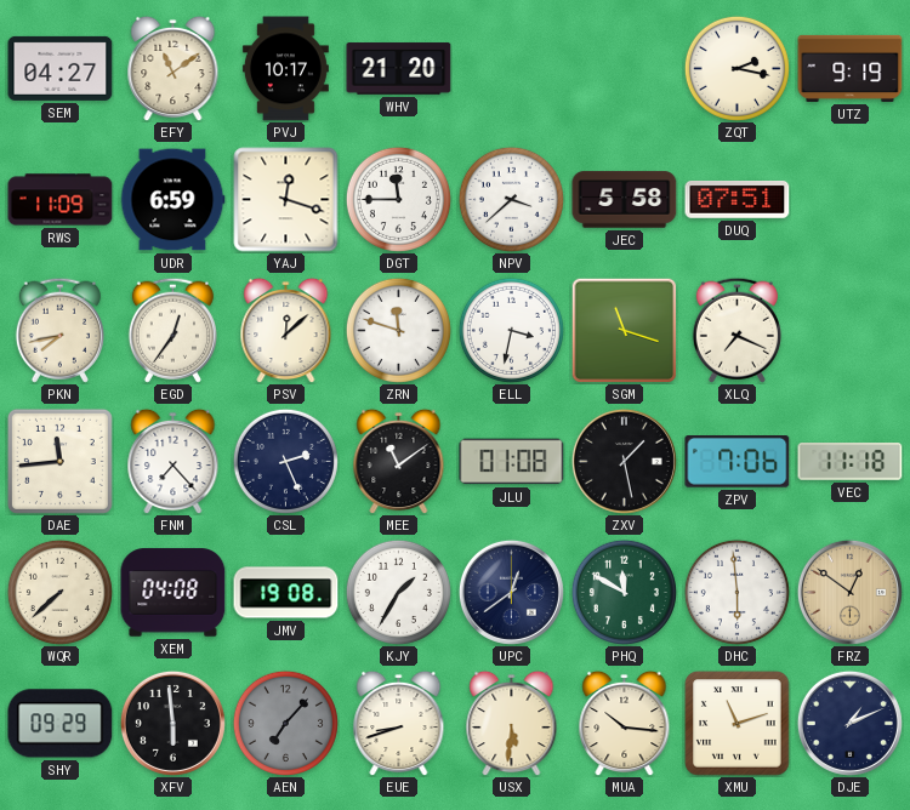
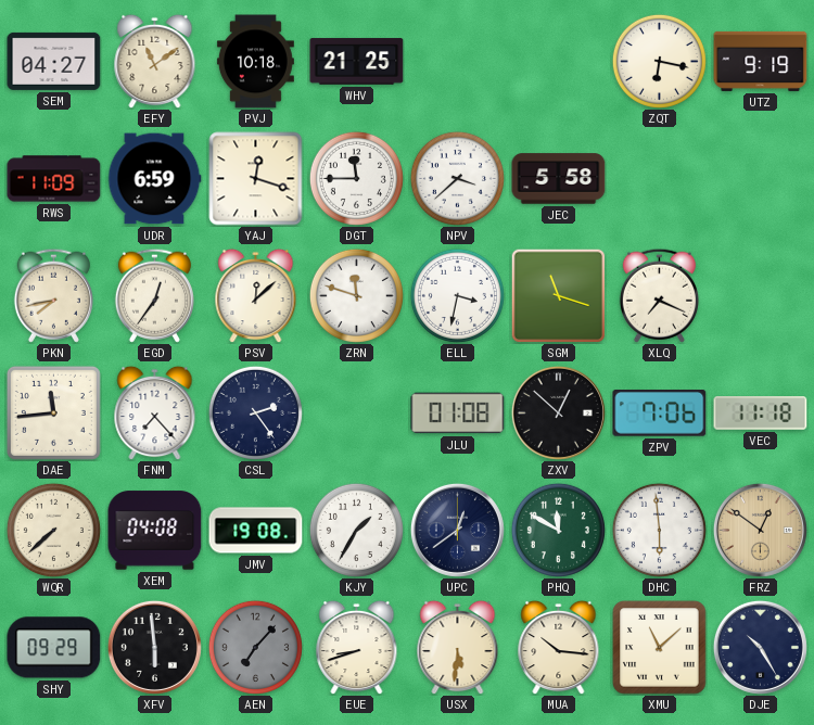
PVJ: 10:17 -> 10:18
WHV: 21:20 -> 21:25
ZQT: 2:17 -> 6:17
DUQ: 07:51 -> none
CSL: 2:26 -> 2:24
MEE: 11:09 -> none
ZXV: 1:28 -> 12:52
XMU: 11:12 -> 11:08
DJE: 1:11 -> 10:25
